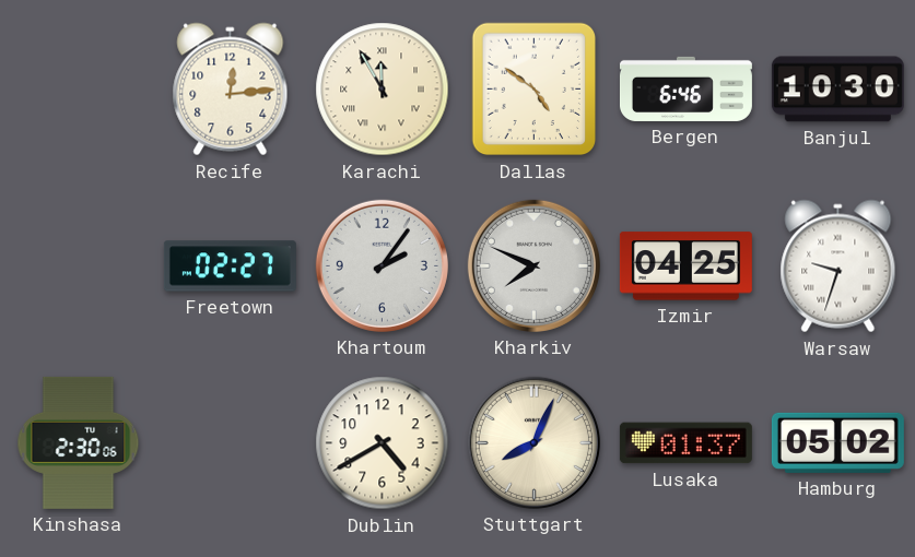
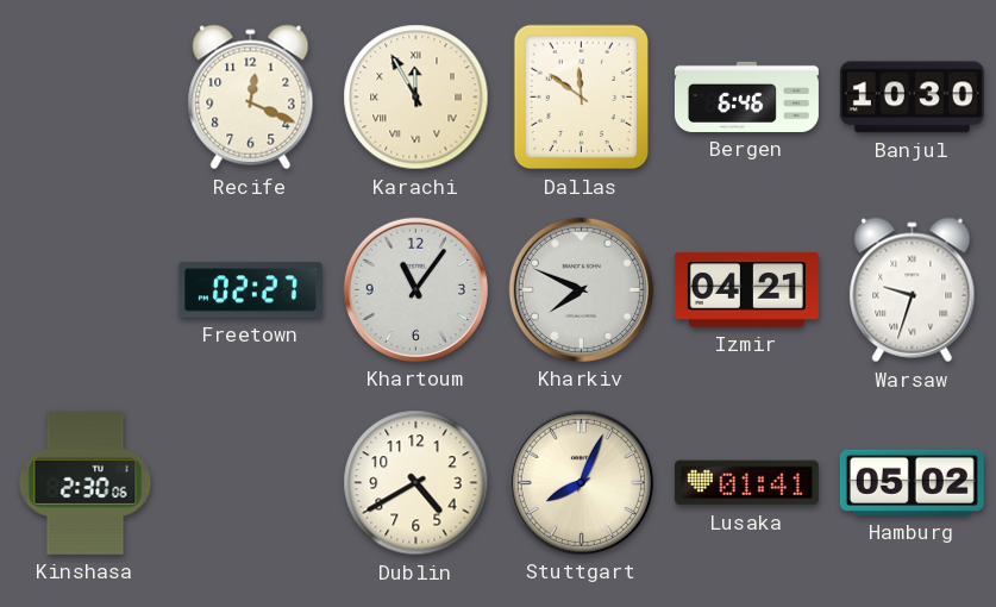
Recife: 12:14 -> 12:19
Dallas: 4:51 -> 11:51
Khartoum: 2:06 -> 11:06
Izmir: 04:25 -> 04:21
Lusaka: 01:37 -> 01:41
